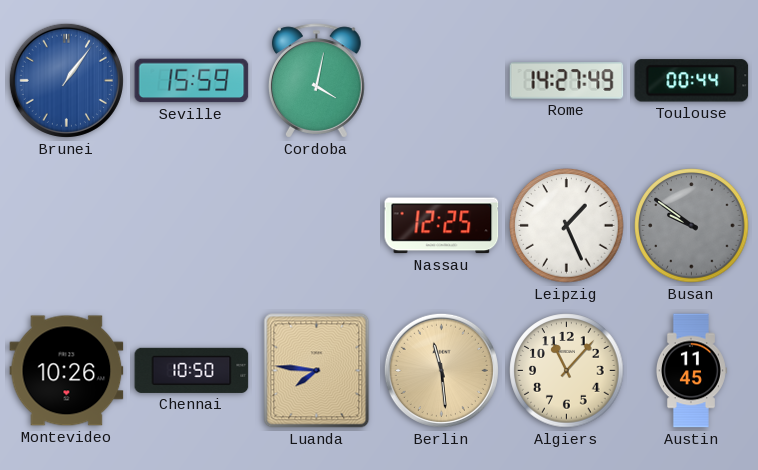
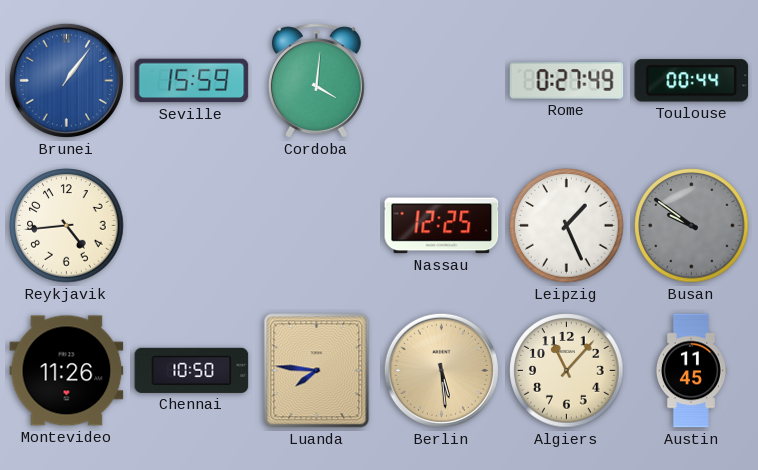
Cordoba: 4:02 -> 4:01
Rome: 14:27 -> 0:27
Reykjavik: none -> 4:44
Montevideo: 10:26 -> 11:26
Berlin: 11:29 -> 5:29
